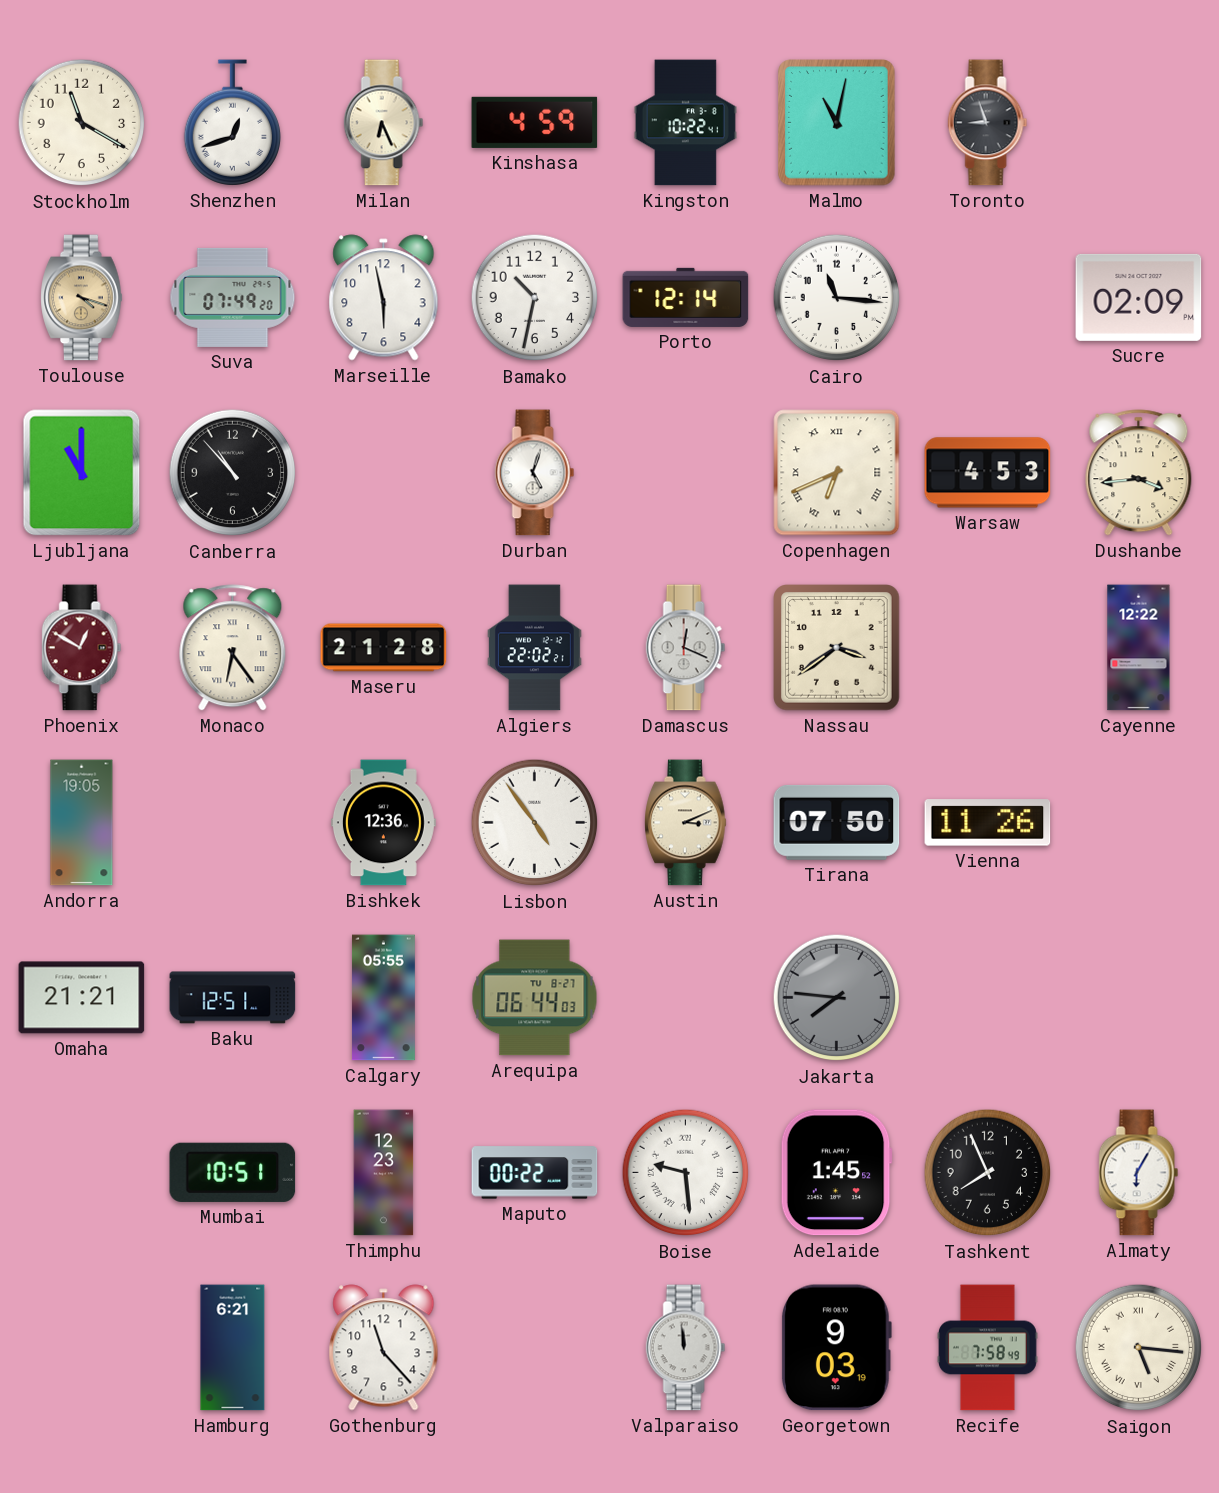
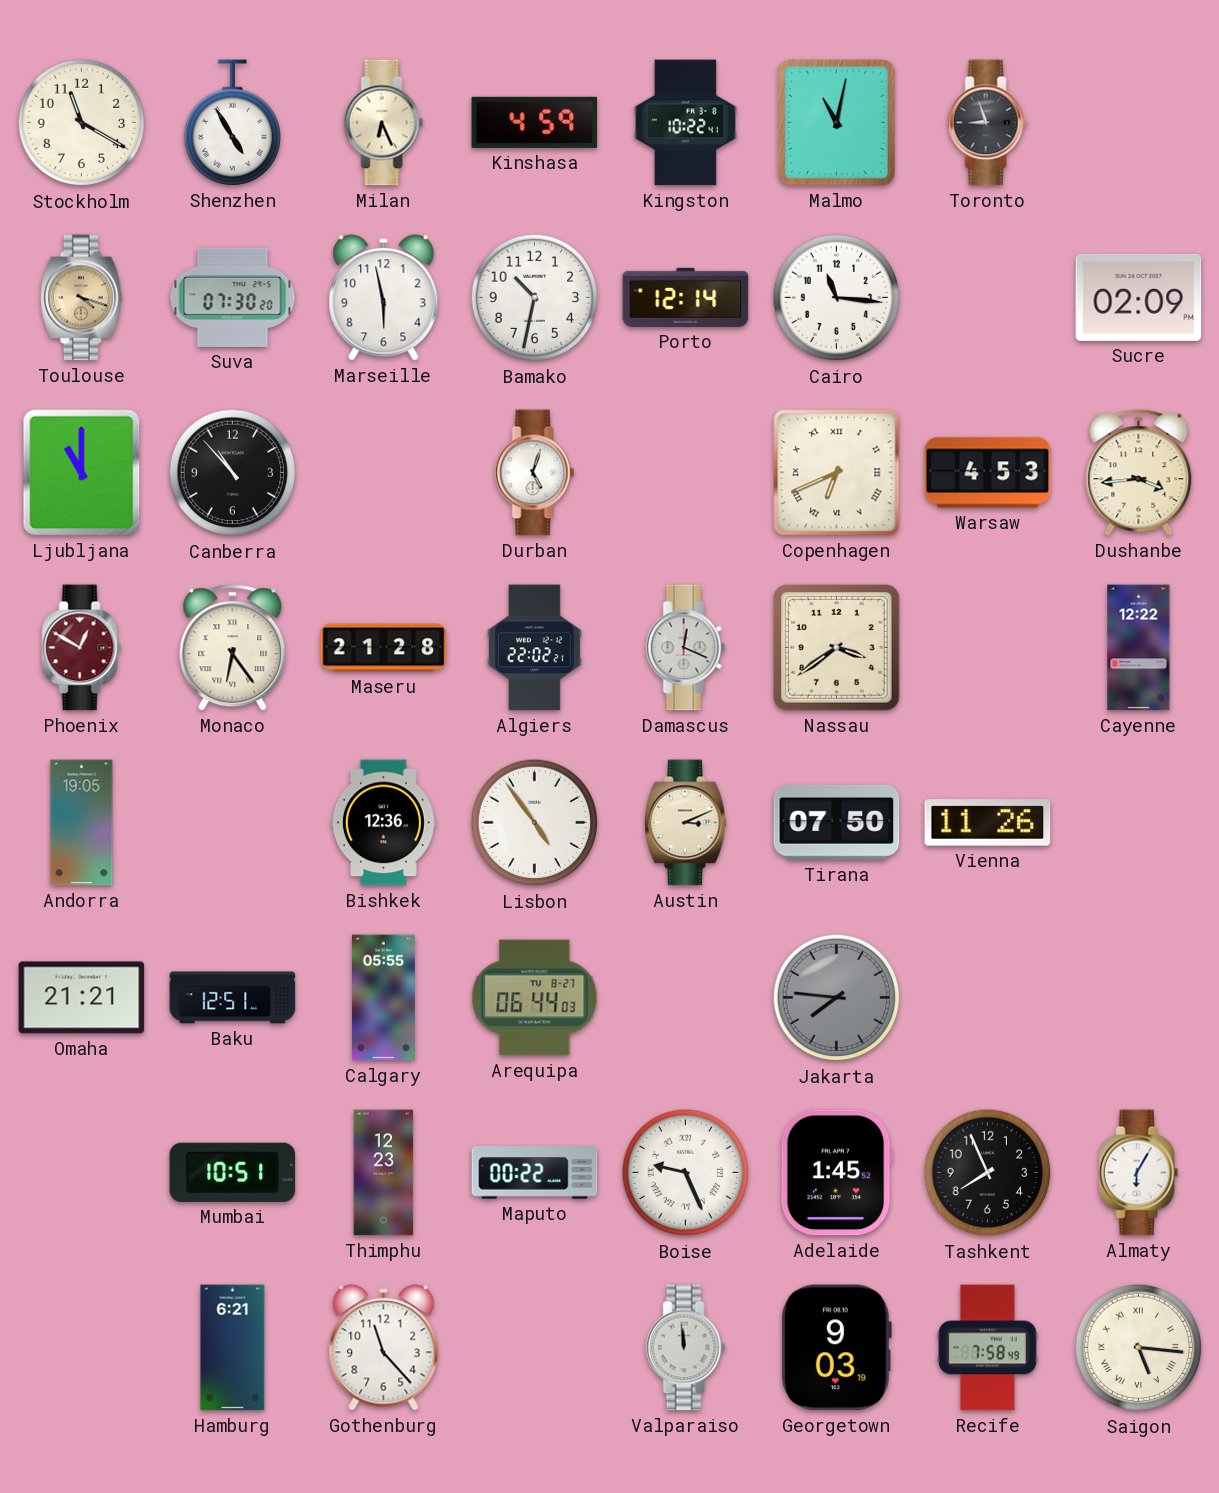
Shenzhen: 12:42 -> 4:55
Suva: 07:49 -> 07:30
Boise: 9:29 -> 9:26
